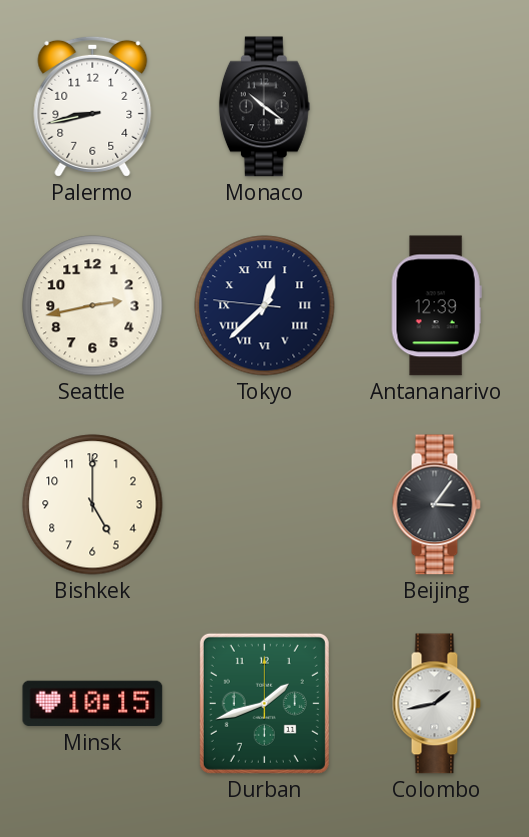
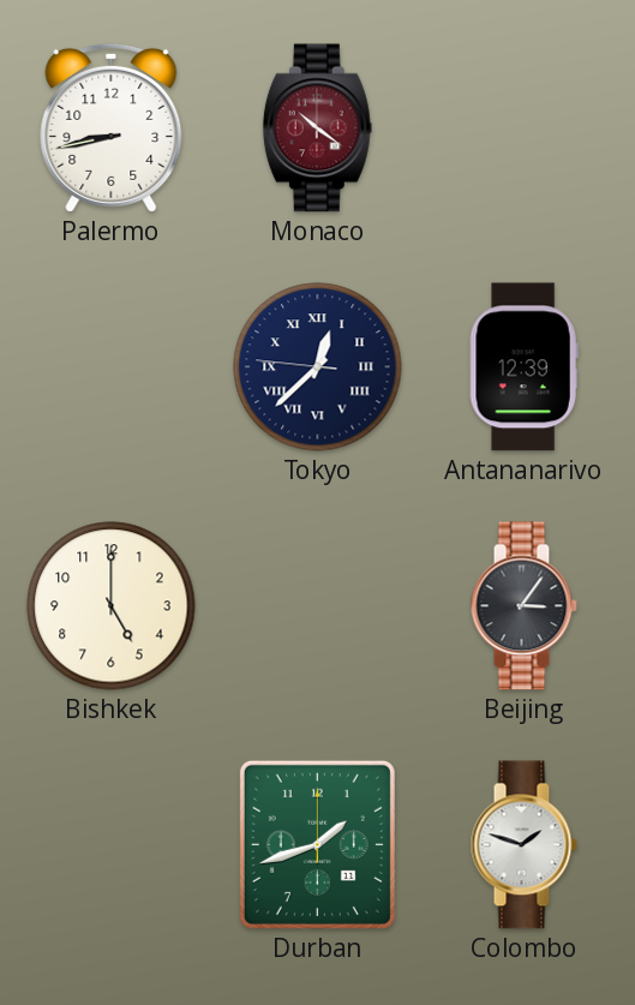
Monaco dial: black -> burgundy
Seattle: 2:43 -> none
Minsk: 10:15 -> none
Colombo: 1:43 -> 1:48
